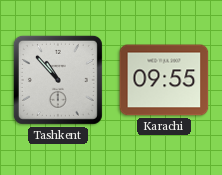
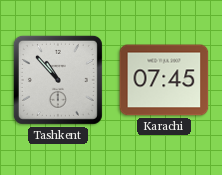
Karachi: 09:55 -> 07:45
